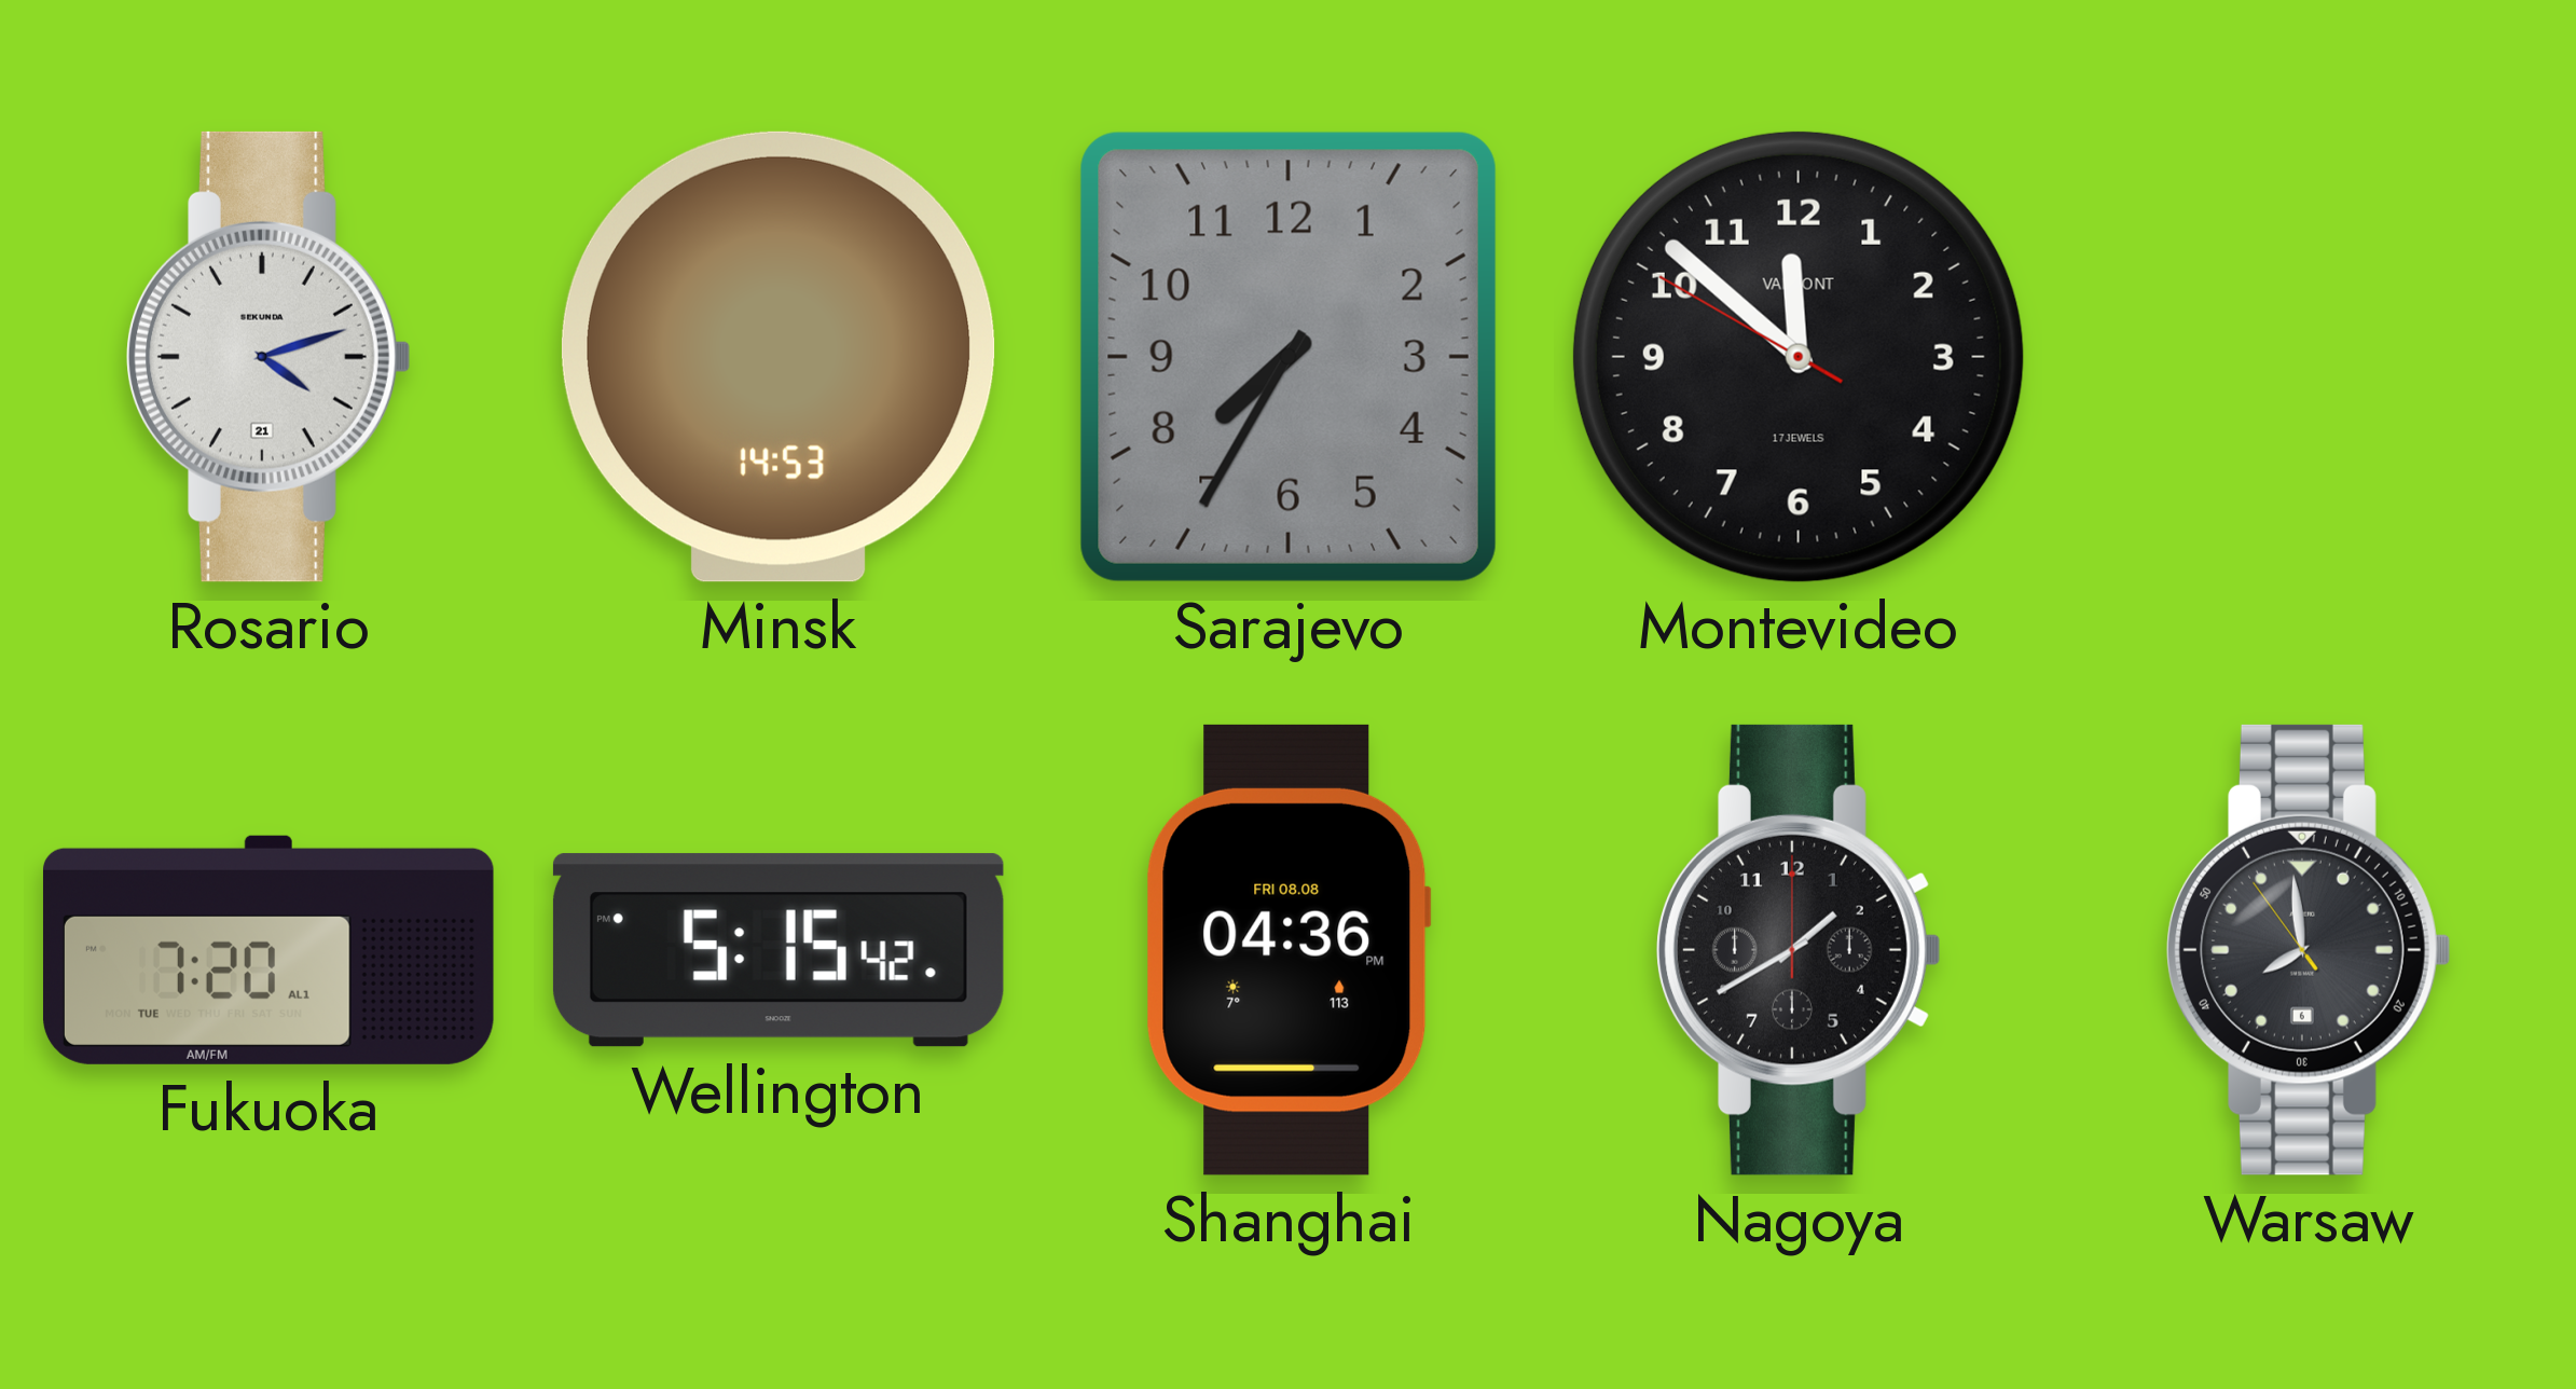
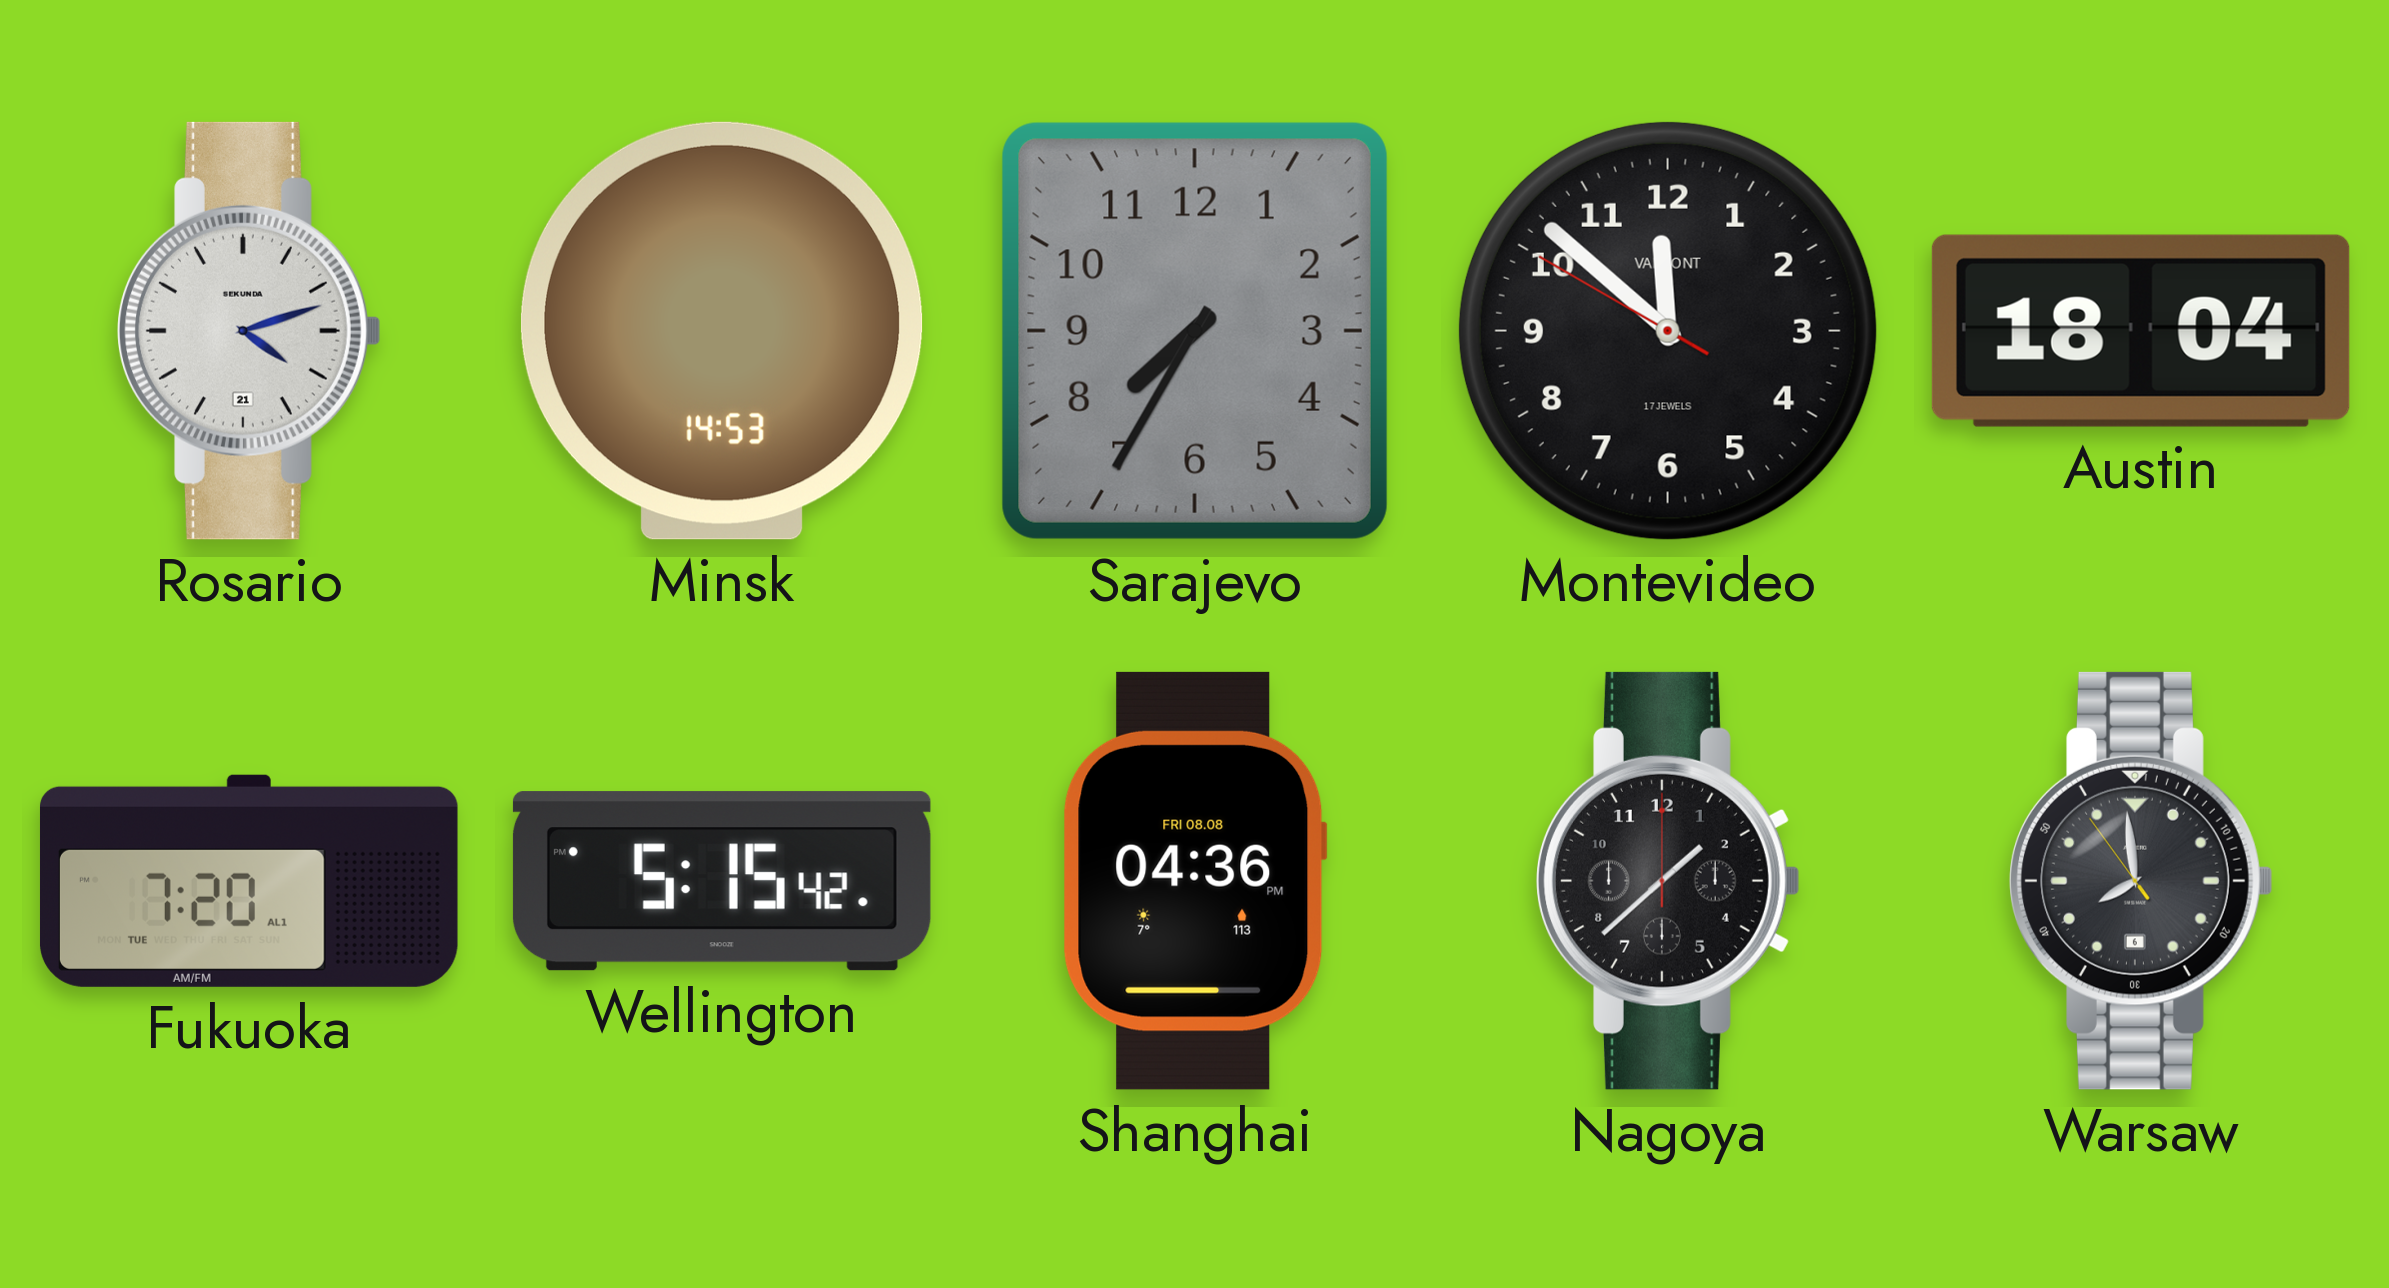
Austin: none -> 18:04
Nagoya: 1:40 -> 1:38
